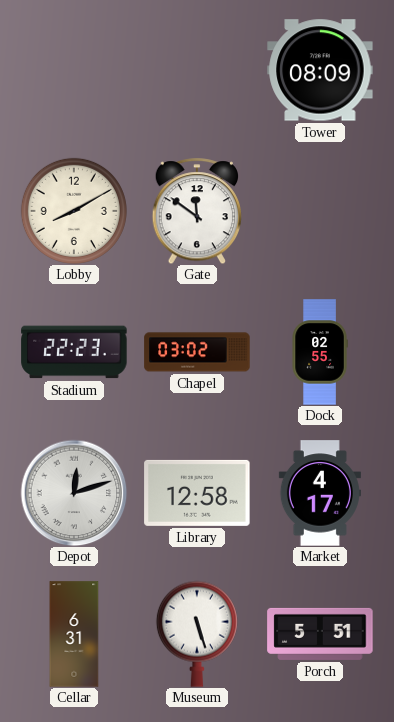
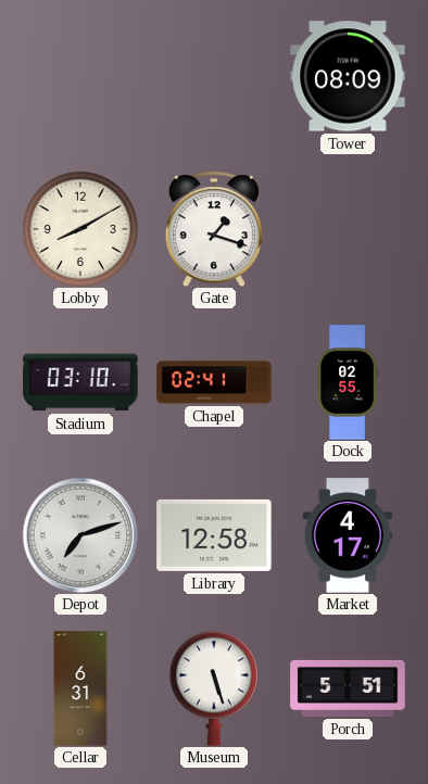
Gate: 11:51 -> 1:18
Stadium: 22:23 -> 03:10
Chapel: 03:02 -> 02:41
Depot: 12:12 -> 7:12
